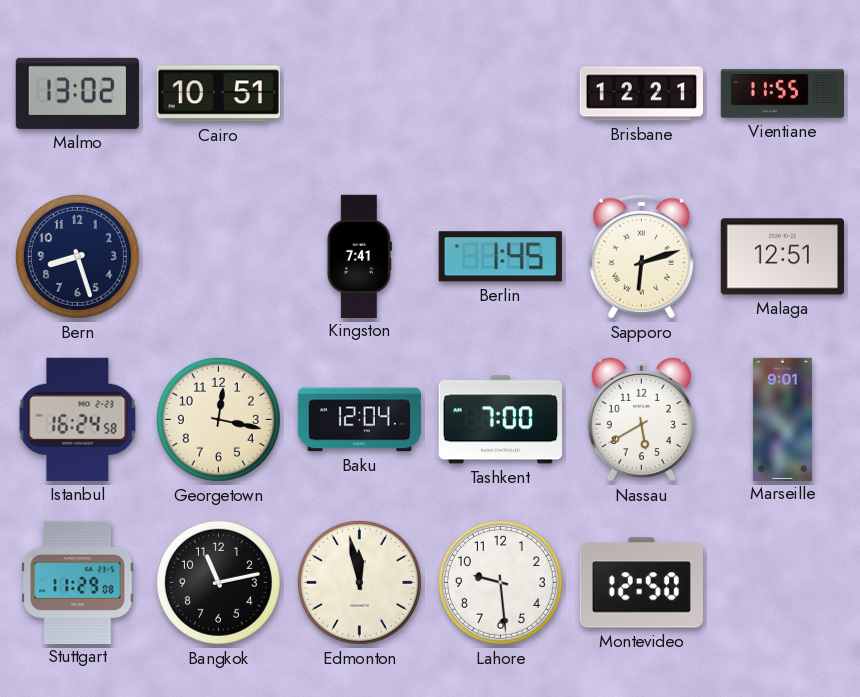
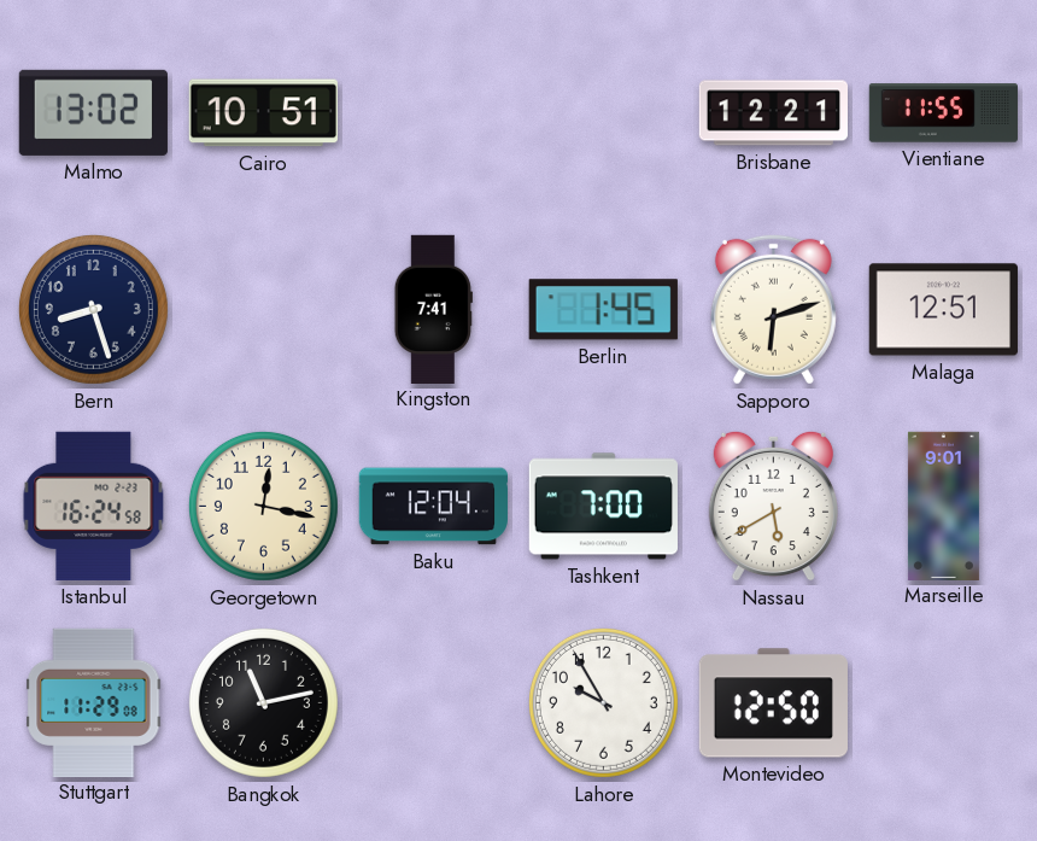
Edmonton: 11:58 -> none
Lahore: 9:29 -> 9:55
